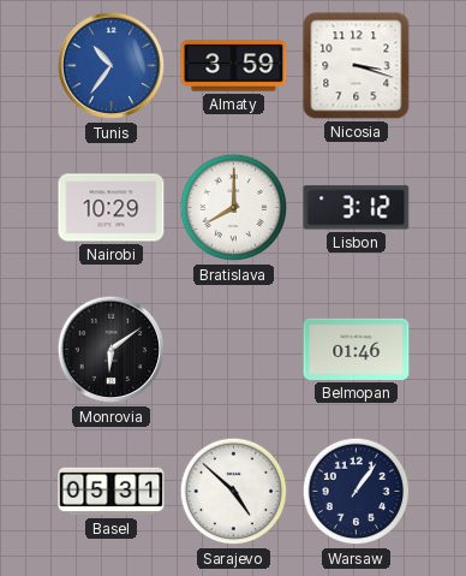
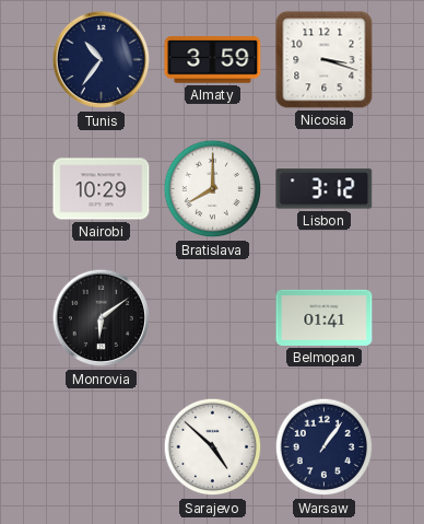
Tunis dial: blue -> navy
Belmopan: 01:46 -> 01:41
Basel: 05:31 -> none
